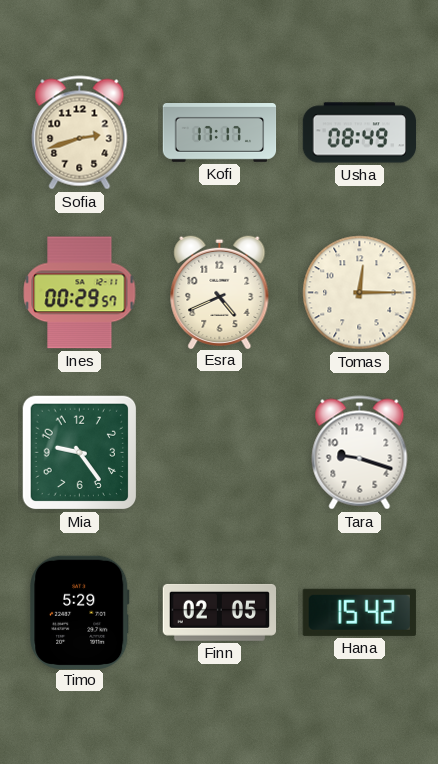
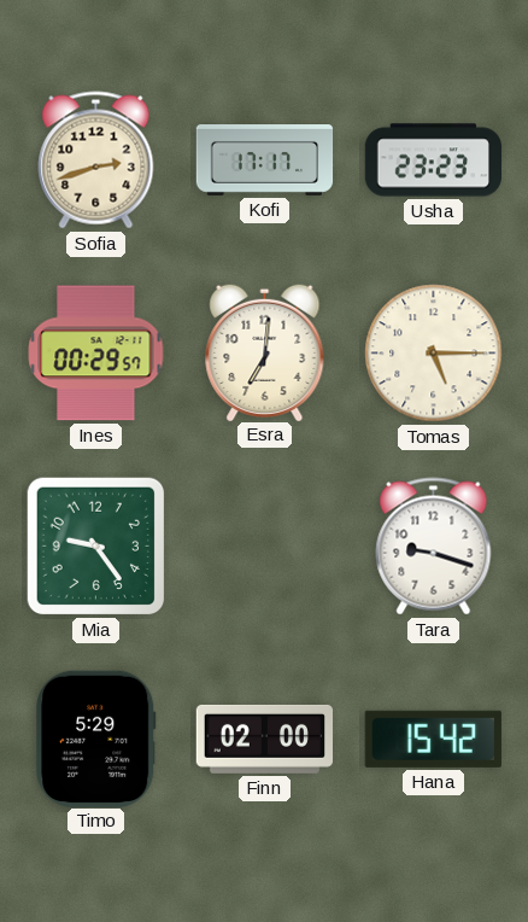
Usha: 08:49 -> 23:23
Esra: 4:41 -> 7:01
Tomas: 12:15 -> 5:15
Finn: 02:05 -> 02:00
